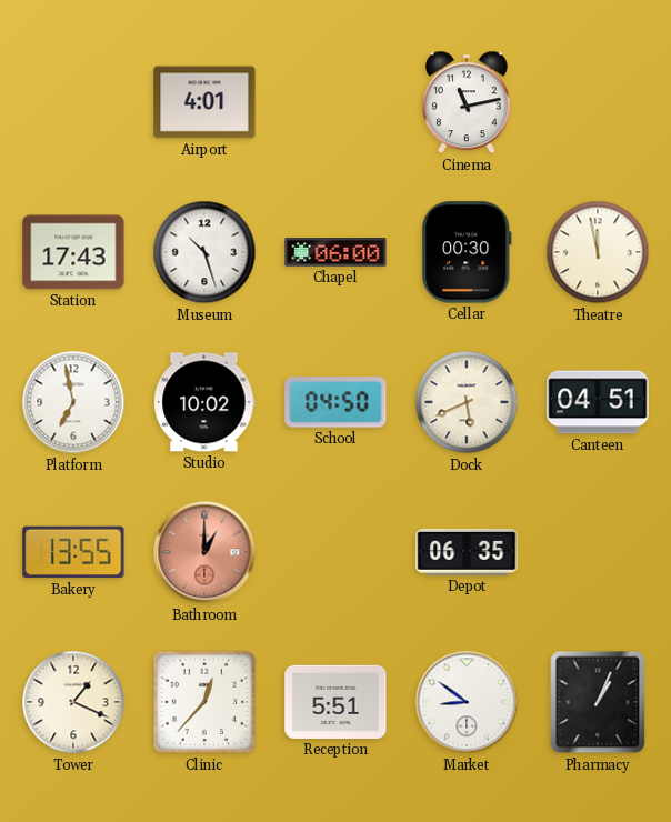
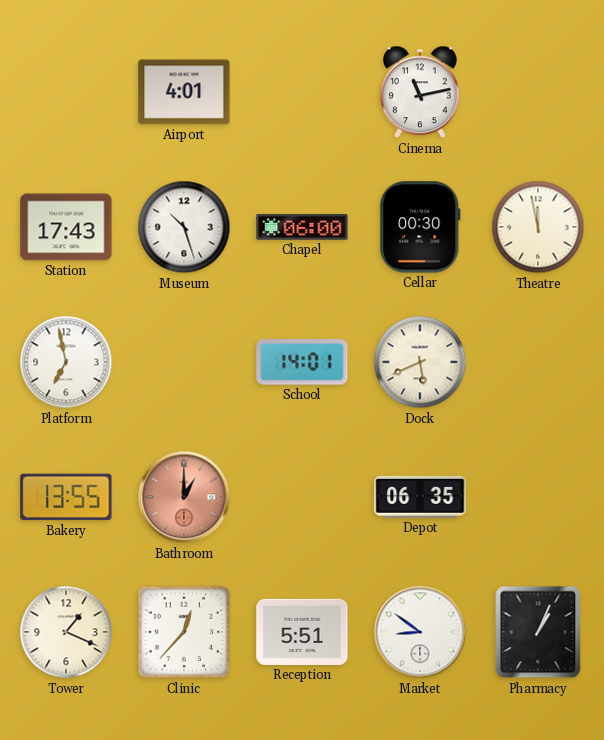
Studio: 10:02 -> none
School: 04:50 -> 14:01
Canteen: 04:51 -> none
